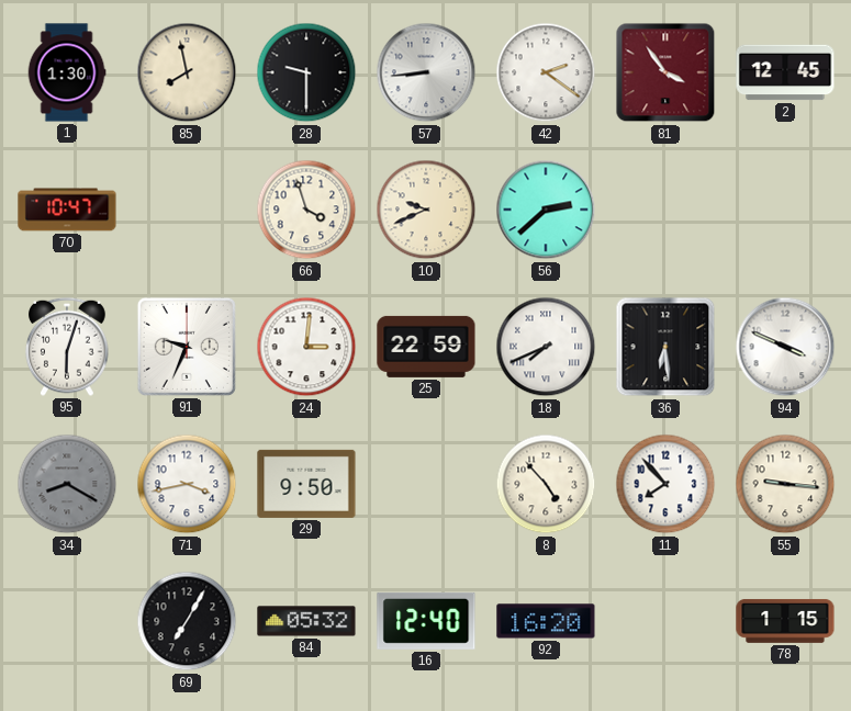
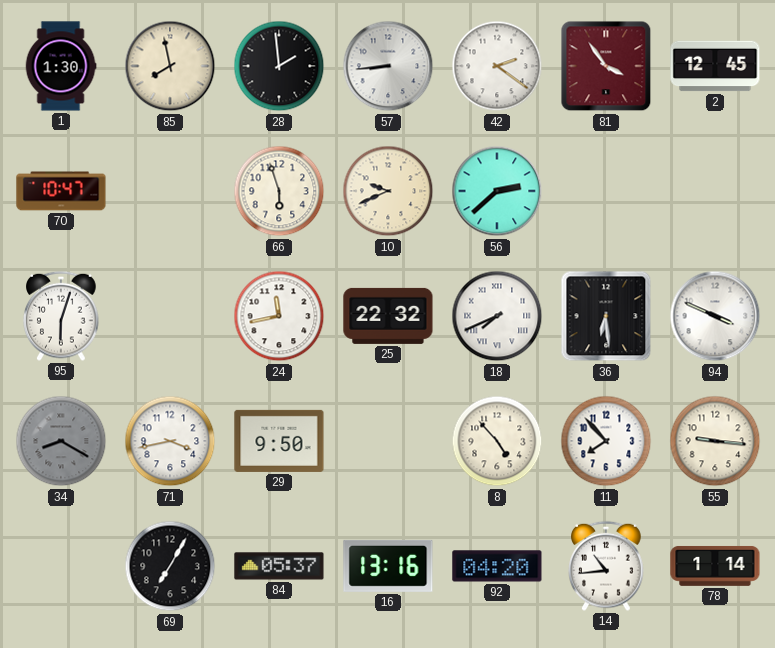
28: 9:30 -> 1:59
66: 3:57 -> 5:57
91: 9:34 -> none
24: 3:01 -> 11:43
25: 22:59 -> 22:32
84: 05:32 -> 05:37
16: 12:40 -> 13:16
92: 16:20 -> 04:20
14: none -> 10:44
78: 1:15 -> 1:14
